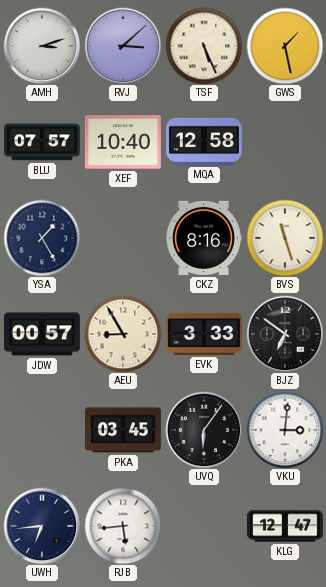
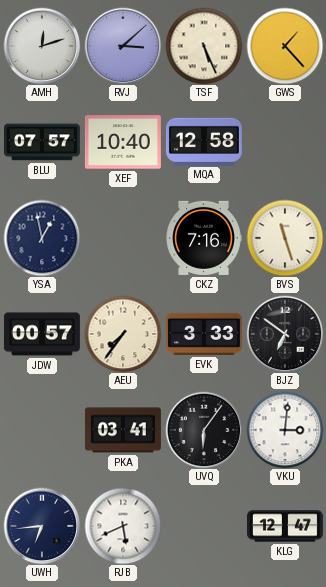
AMH: 3:12 -> 12:12
GWS: 1:28 -> 1:23
YSA: 1:25 -> 12:58
CKZ: 8:16 -> 7:16
AEU: 8:55 -> 7:36
PKA: 03:45 -> 03:41
RJB: 5:44 -> 5:41
